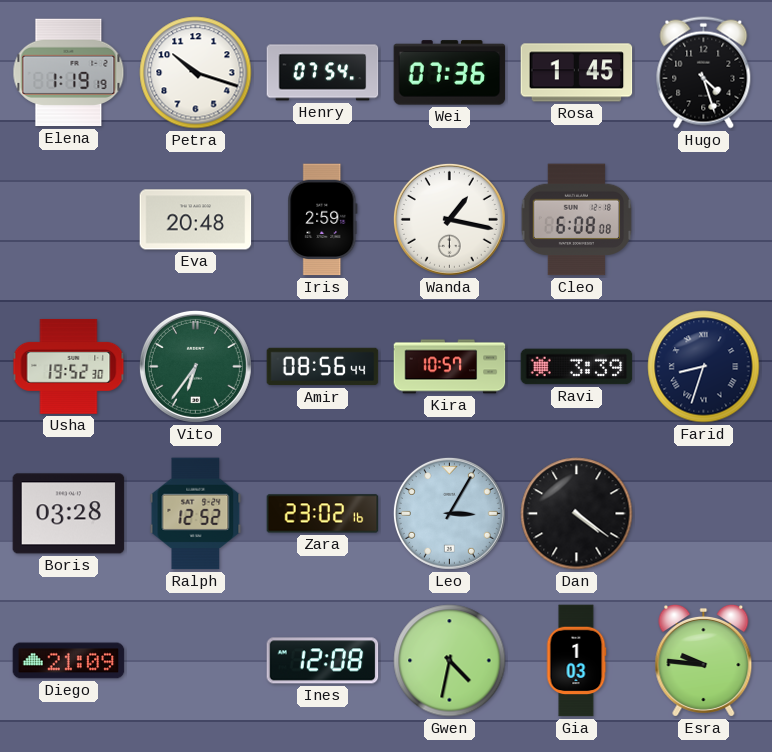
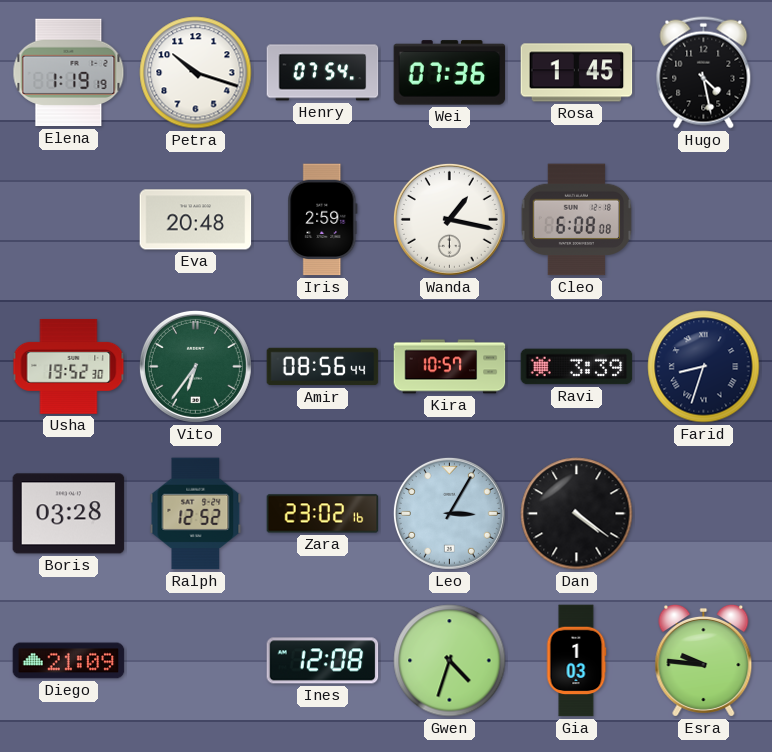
Hugo: 4:27 -> 4:28
Gwen: 4:32 -> 4:33
